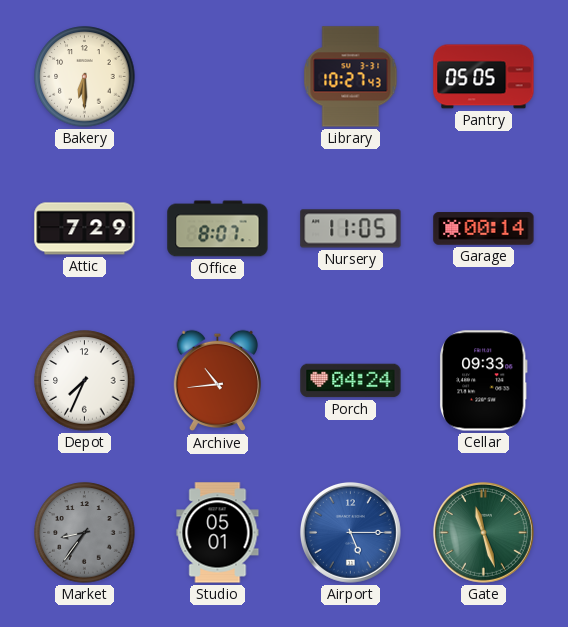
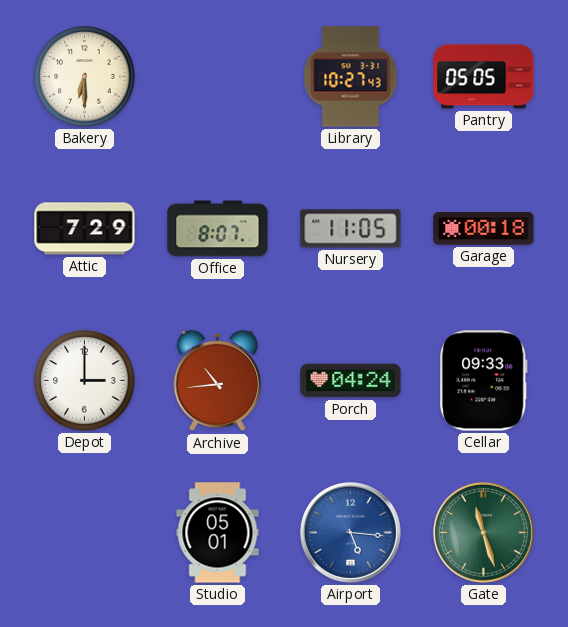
Garage: 00:14 -> 00:18
Depot: 7:34 -> 3:00
Market: 8:36 -> none
Airport: 5:15 -> 5:16
